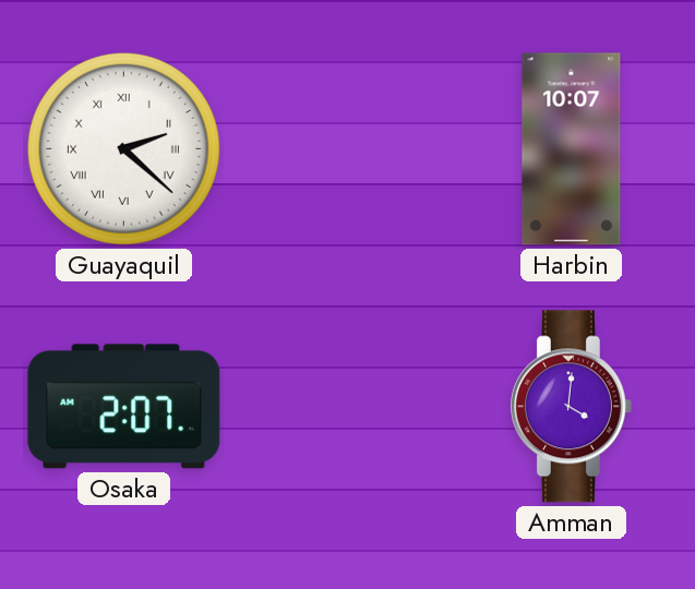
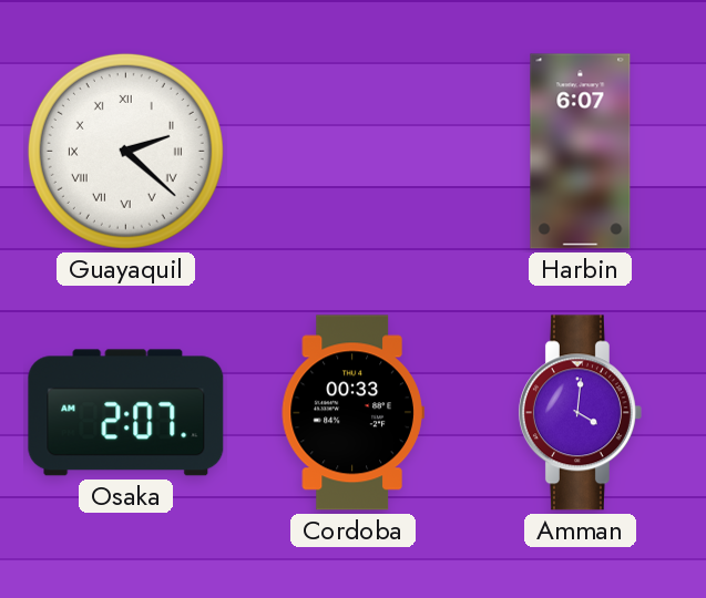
Harbin: 10:07 -> 6:07
Cordoba: none -> 00:33
